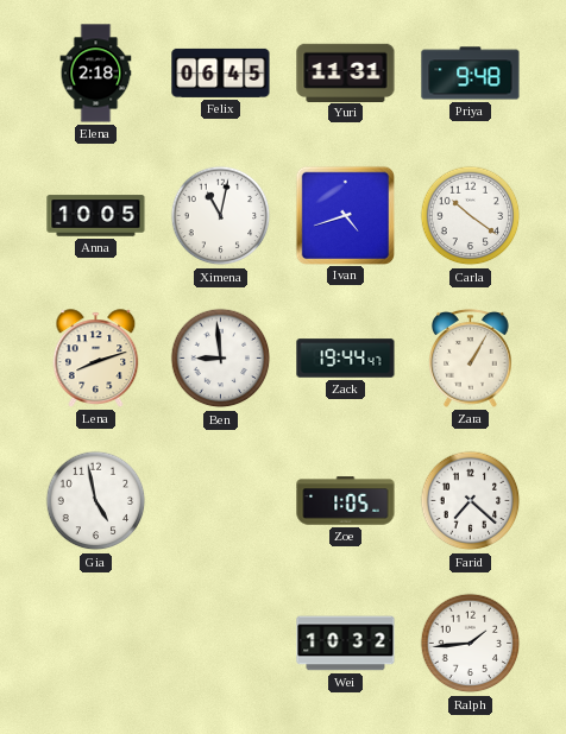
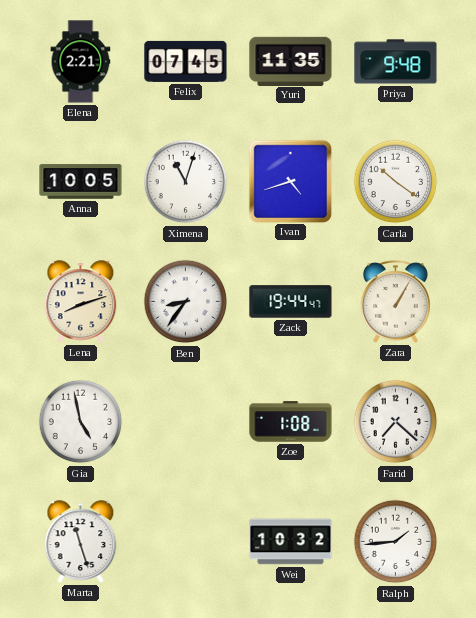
Elena: 2:18 -> 2:21
Felix: 06:45 -> 07:45
Yuri: 11:31 -> 11:35
Ximena: 11:02 -> 11:03
Ben: 8:59 -> 8:36
Zoe: 1:05 -> 1:08
Marta: none -> 11:27
